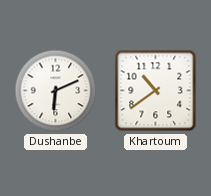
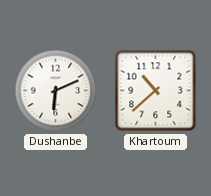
Khartoum: 10:39 -> 10:38
